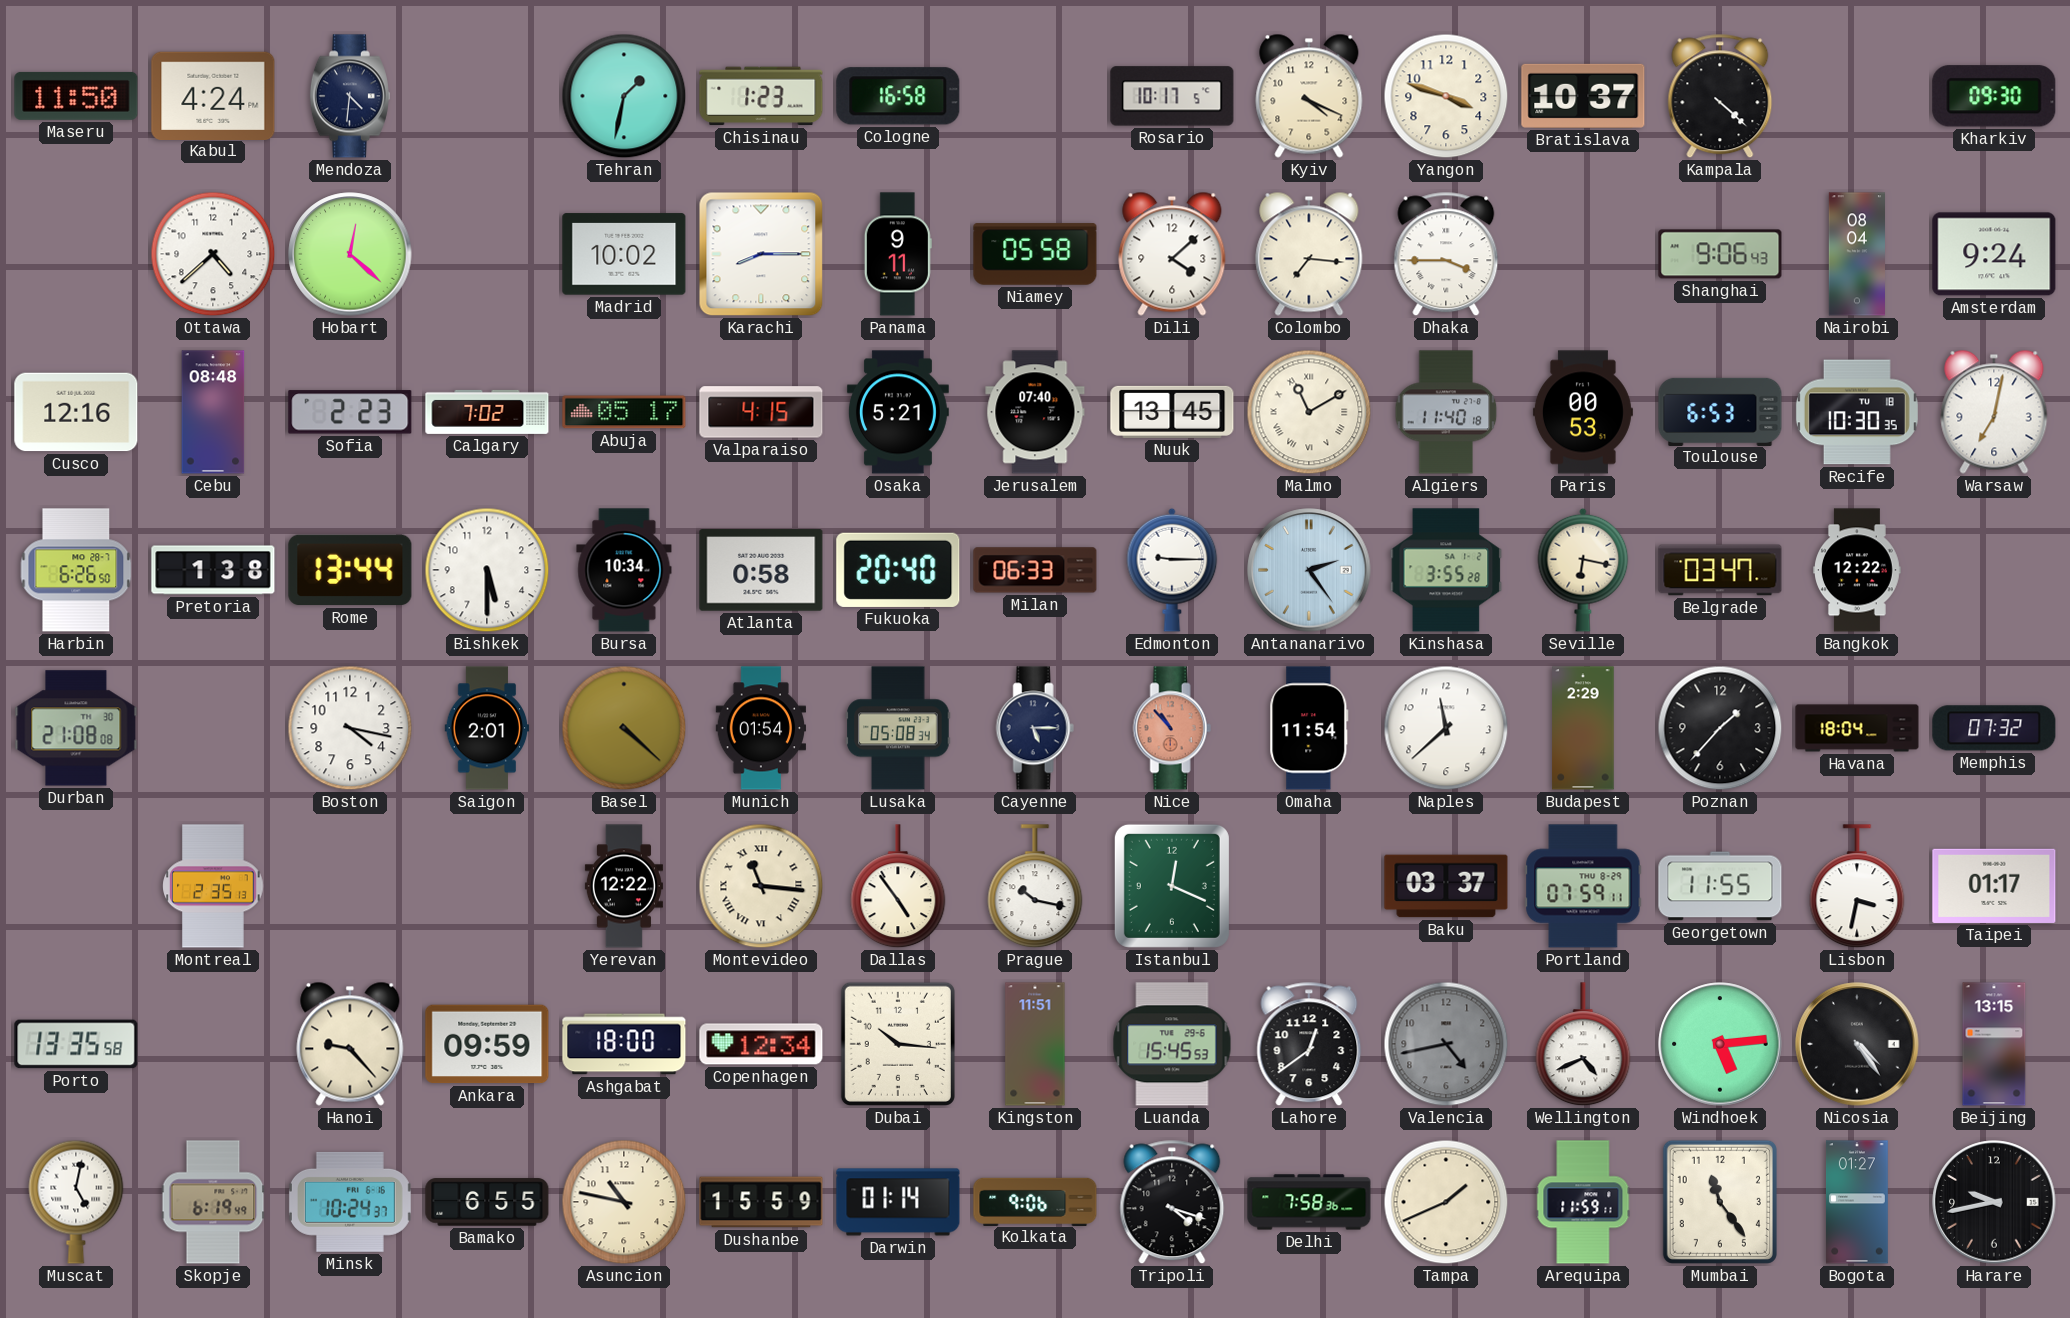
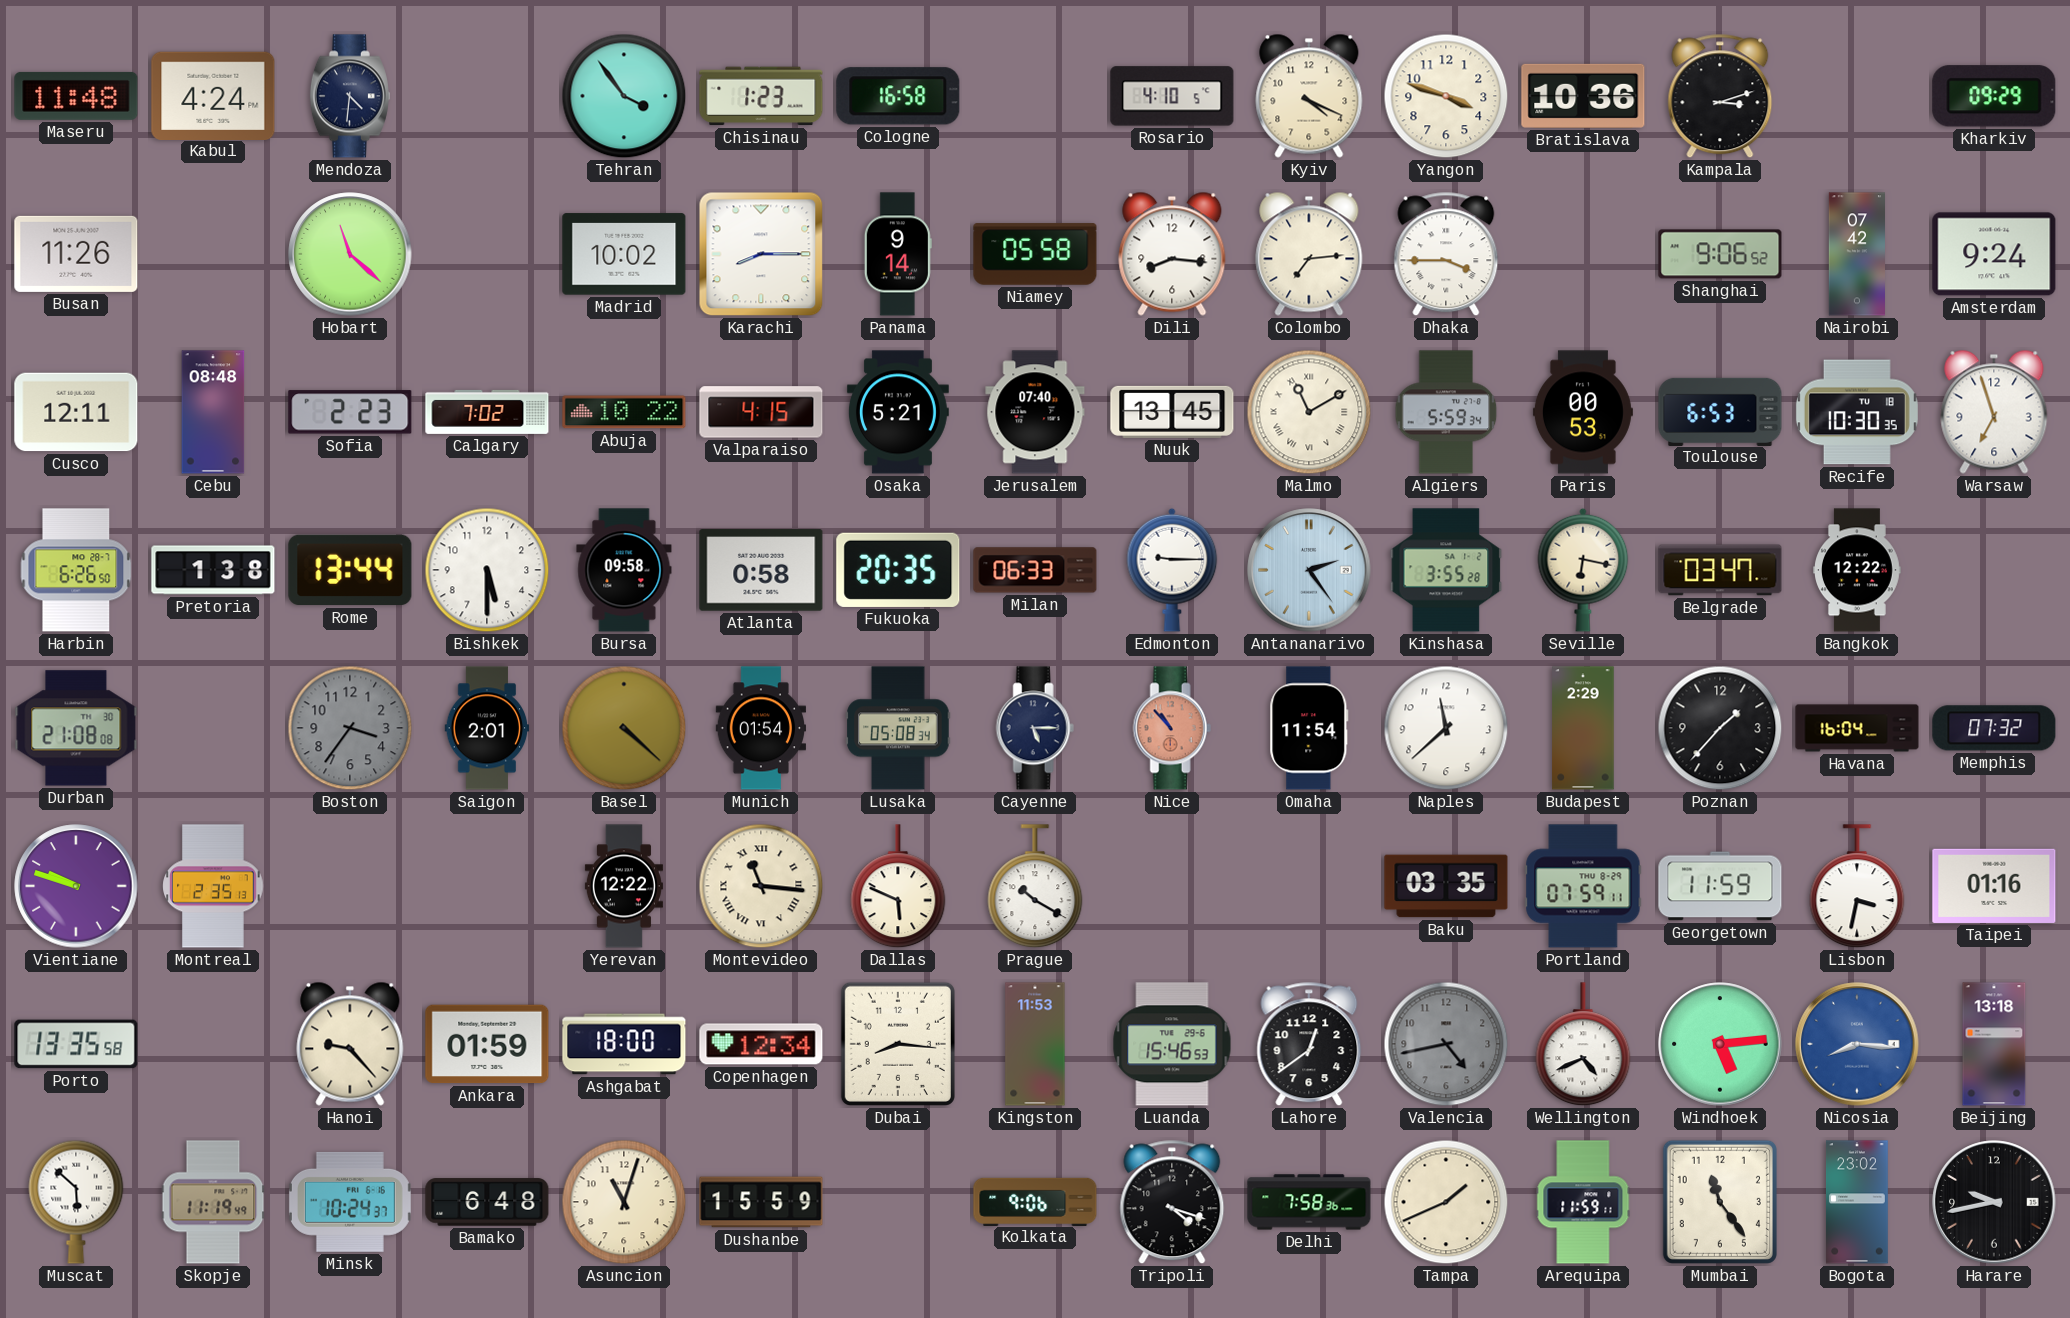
Maseru: 11:50 -> 11:48
Tehran: 1:32 -> 3:54
Rosario: 10:17 -> 4:10
Bratislava: 10:37 -> 10:36
Kampala: 4:22 -> 3:12
Kharkiv: 09:30 -> 09:29
Busan: none -> 11:26
Ottawa: 4:38 -> none
Hobart: 12:22 -> 11:22
Panama: 9:11 -> 9:14
Dili: 4:08 -> 8:16
Colombo: 7:16 -> 7:14
Shanghai: 9:06:43 -> 9:06:52
Nairobi: 08:04 -> 07:42
Cusco: 12:16 -> 12:11
Abuja: 05:17 -> 10:22
Algiers: 11:40 -> 5:59
Warsaw: 7:02 -> 6:57
Bursa: 10:34 -> 09:58
Fukuoka: 20:40 -> 20:35
Boston: 4:17 -> 3:36
Boston dial: white -> grey
Havana: 18:04 -> 16:04
Vientiane: none -> 9:48
Dallas: 4:54 -> 5:49
Prague: 10:17 -> 10:20
Istanbul: 12:19 -> none
Baku: 03:37 -> 03:35
Georgetown: 11:55 -> 11:59
Taipei: 01:17 -> 01:16
Ankara: 09:59 -> 01:59
Dubai: 10:16 -> 8:16
Kingston: 11:51 -> 11:53
Luanda: 15:45 -> 15:46
Nicosia: 4:24 -> 8:16
Nicosia dial: black -> blue
Beijing: 13:15 -> 13:18
Muscat: 5:02 -> 5:52
Skopje: 6:19 -> 11:19
Bamako: 6:55 -> 6:48
Asuncion: 10:47 -> 11:03
Darwin: 01:14 -> none
Bogota: 01:27 -> 23:02
